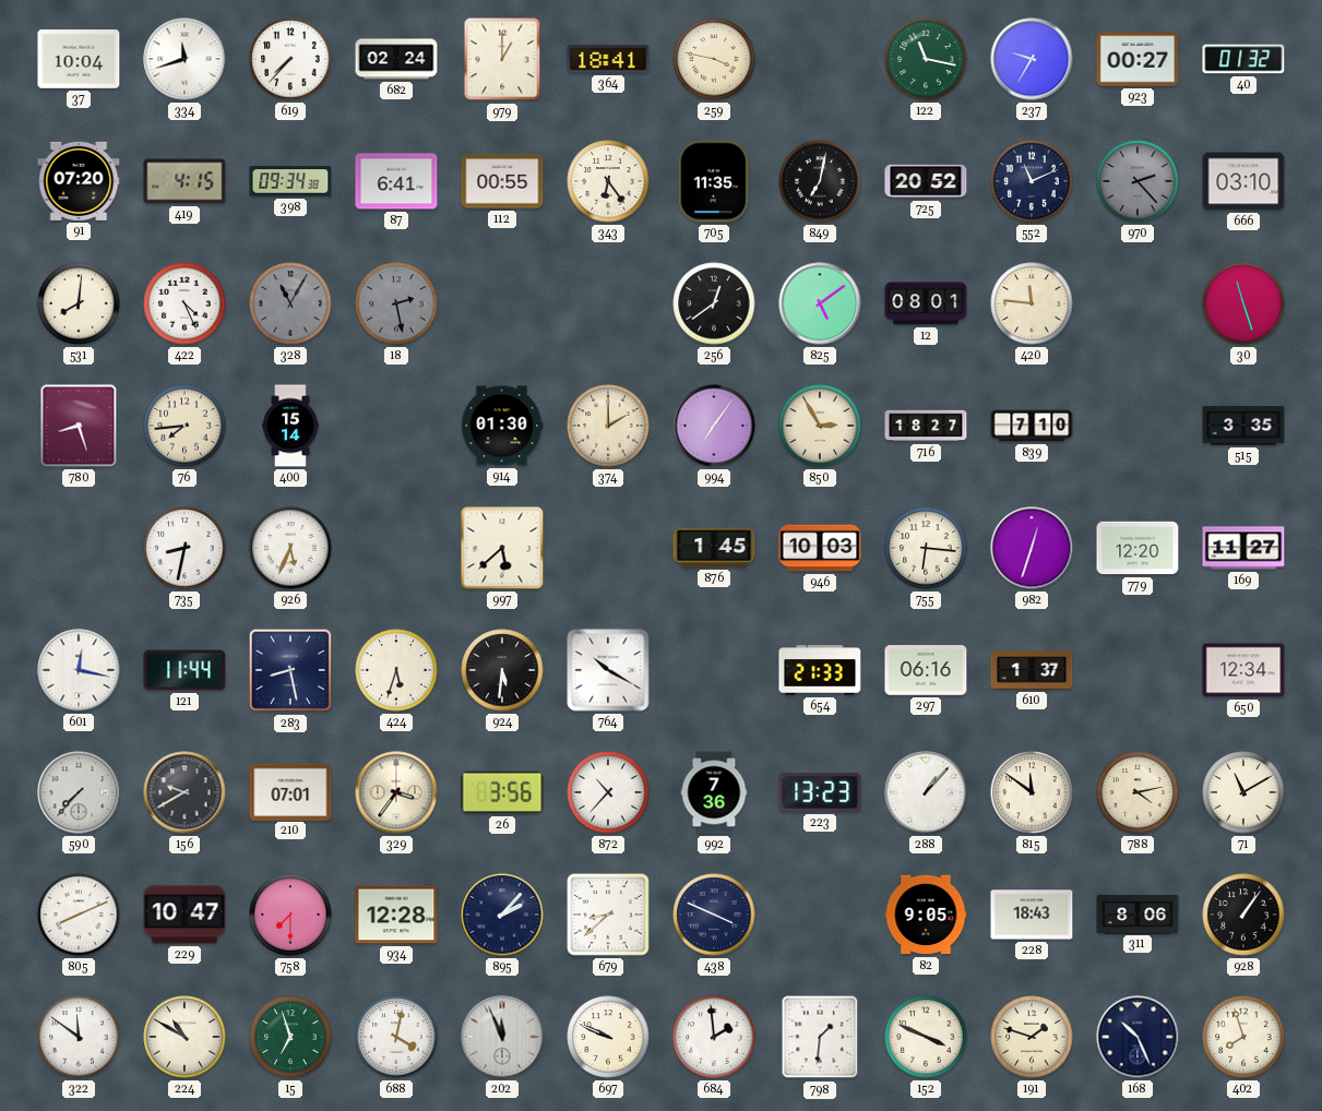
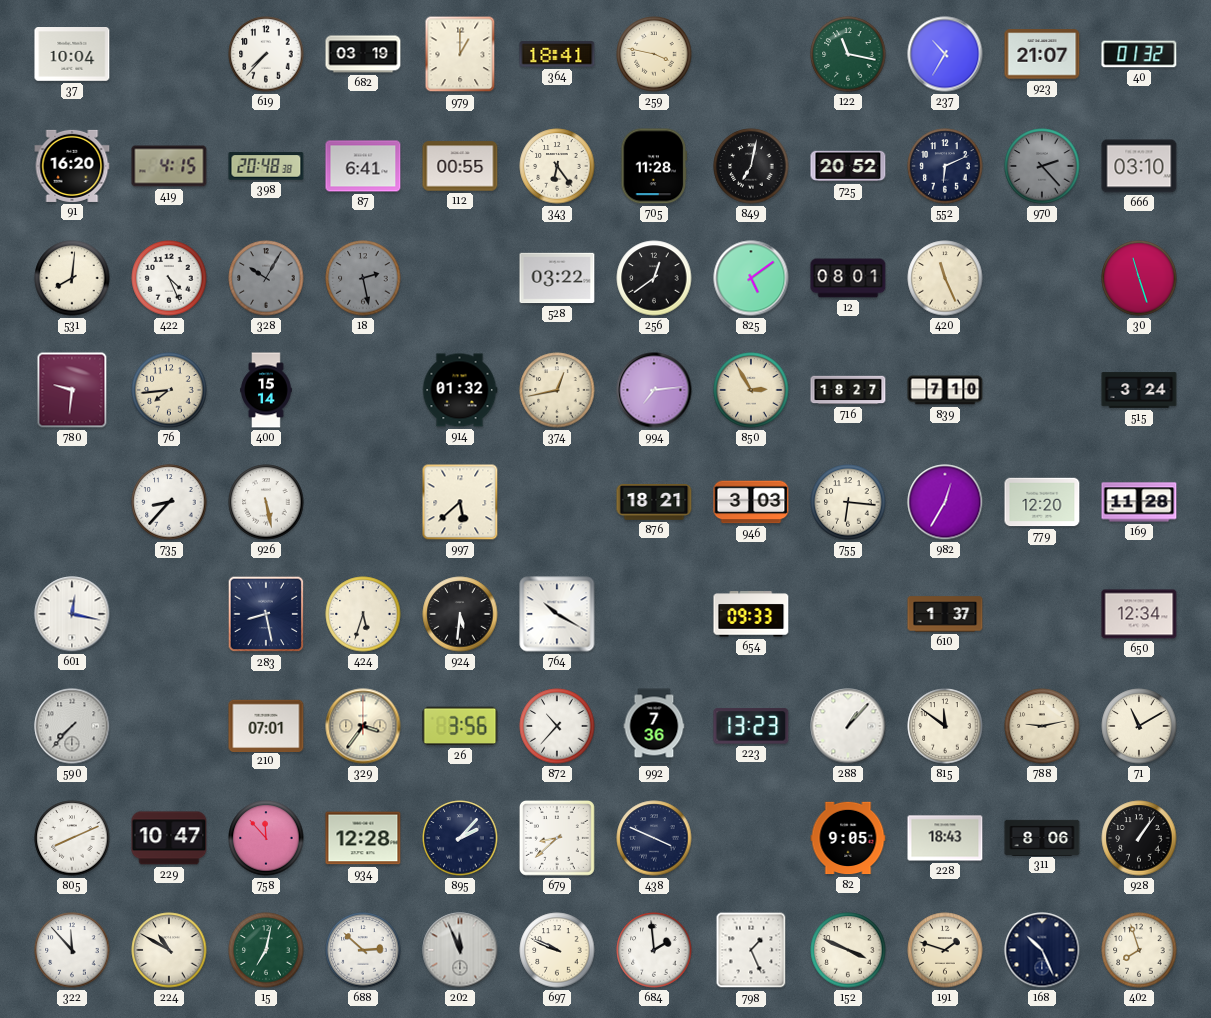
334: 11:42 -> none
682: 02:24 -> 03:19
237: 9:35 -> 10:35
923: 00:27 -> 21:07
91: 07:20 -> 16:20
398: 09:34 -> 20:48
705: 11:35 -> 11:28
552: 11:11 -> 6:11
328: 11:05 -> 10:05
528: none -> 03:22
420: 11:46 -> 11:26
780: 8:27 -> 9:31
914: 01:30 -> 01:32
374: 2:00 -> 12:43
994: 7:06 -> 7:14
515: 3:35 -> 3:24
735: 8:32 -> 8:37
926: 5:34 -> 5:28
876: 1:45 -> 18:21
946: 10:03 -> 3:03
982: 12:33 -> 12:35
169: 11:27 -> 11:28
121: 11:44 -> none
654: 21:33 -> 09:33
297: 06:16 -> none
156: 9:40 -> none
788: 4:13 -> 9:13
758: 7:30 -> 11:53
322: 11:51 -> 11:53
15: 6:57 -> 7:02
688: 4:02 -> 2:52
798: 1:31 -> 1:26
